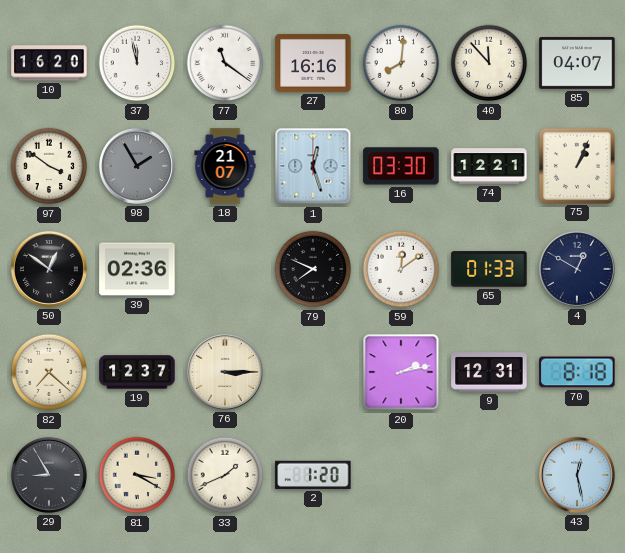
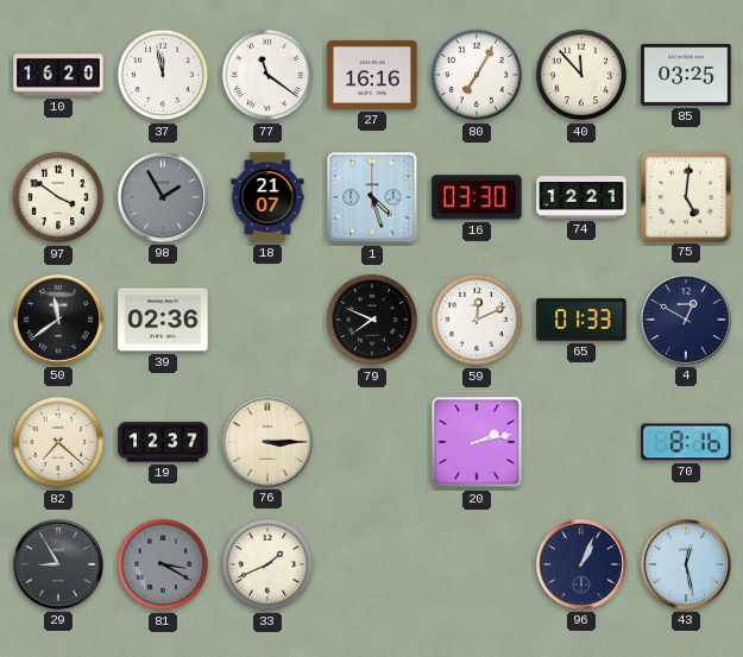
80: 8:01 -> 7:05
85: 04:07 -> 03:25
1: 12:27 -> 4:27
75: 1:04 -> 5:01
50: 12:51 -> 11:39
59: 12:09 -> 12:11
9: 12:31 -> none
70: 8:18 -> 8:16
81 dial: cream -> grey
2: 1:20 -> none
96: none -> 1:04
